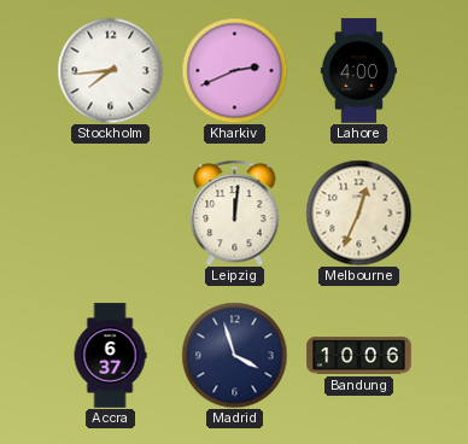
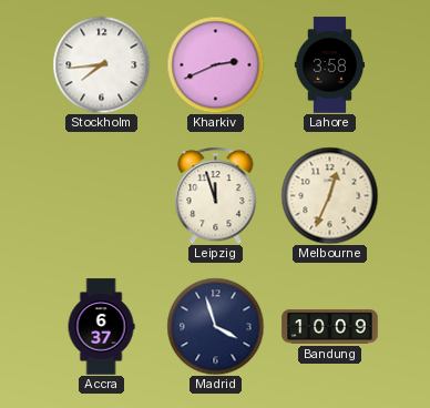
Lahore: 4:00 -> 3:58
Leipzig: 12:01 -> 11:57
Bandung: 10:06 -> 10:09
